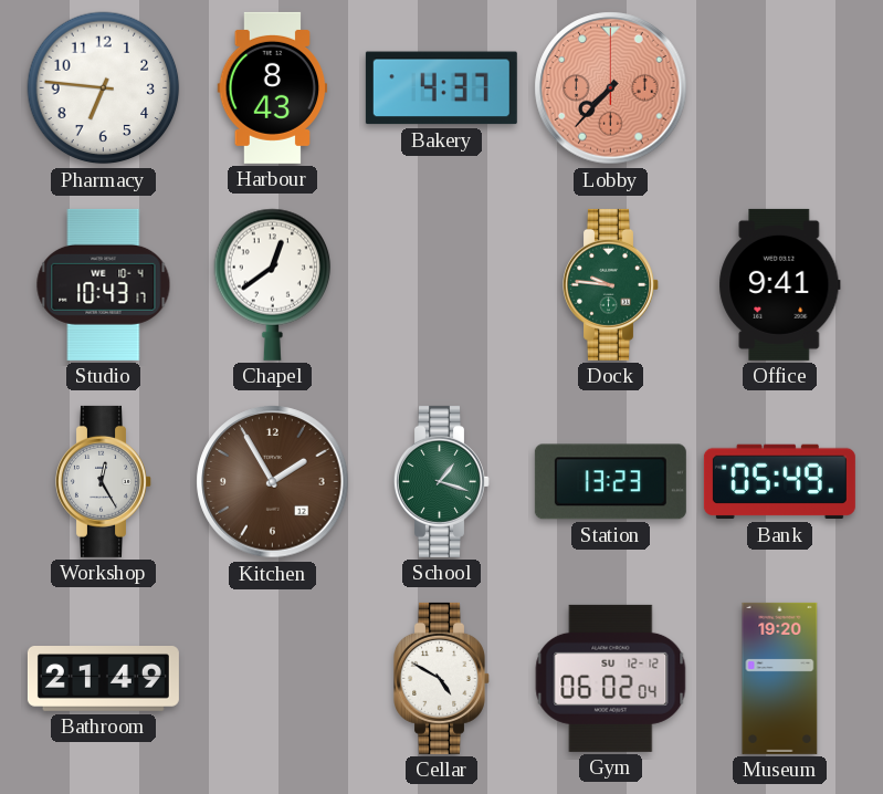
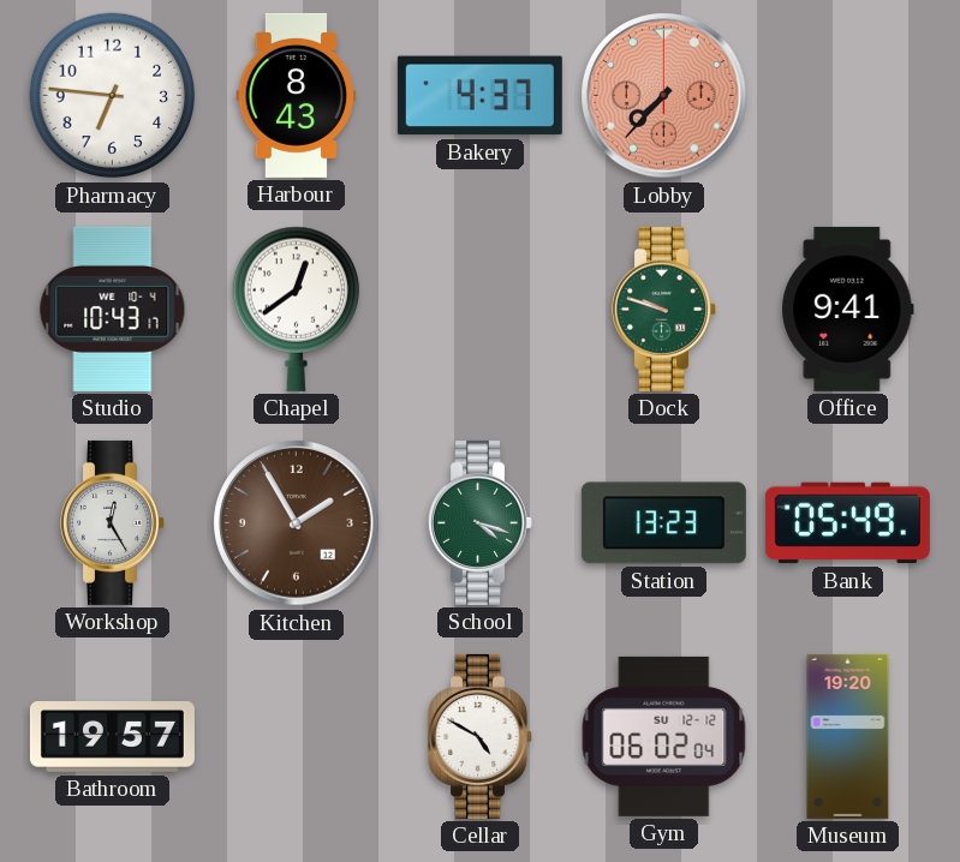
Dock: 9:46 -> 9:48
School: 1:18 -> 4:18
Bathroom: 21:49 -> 19:57
